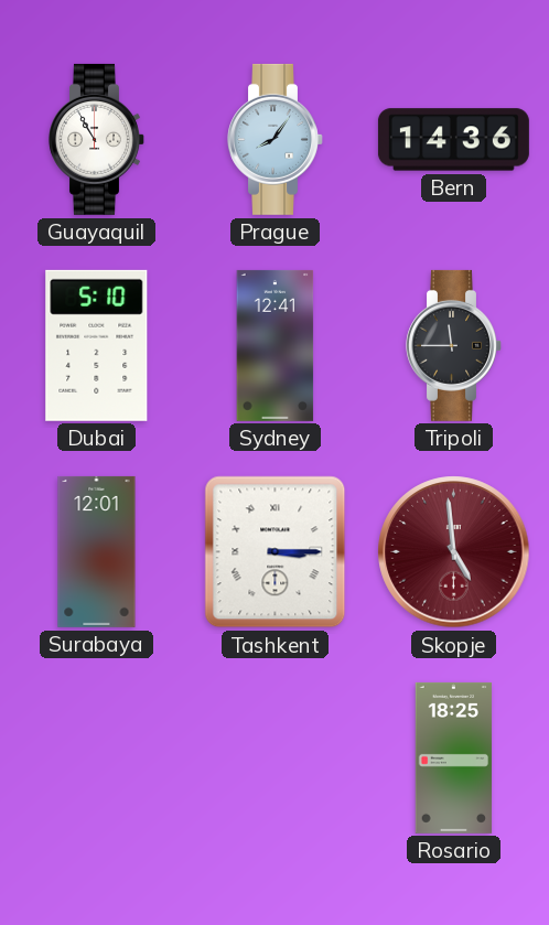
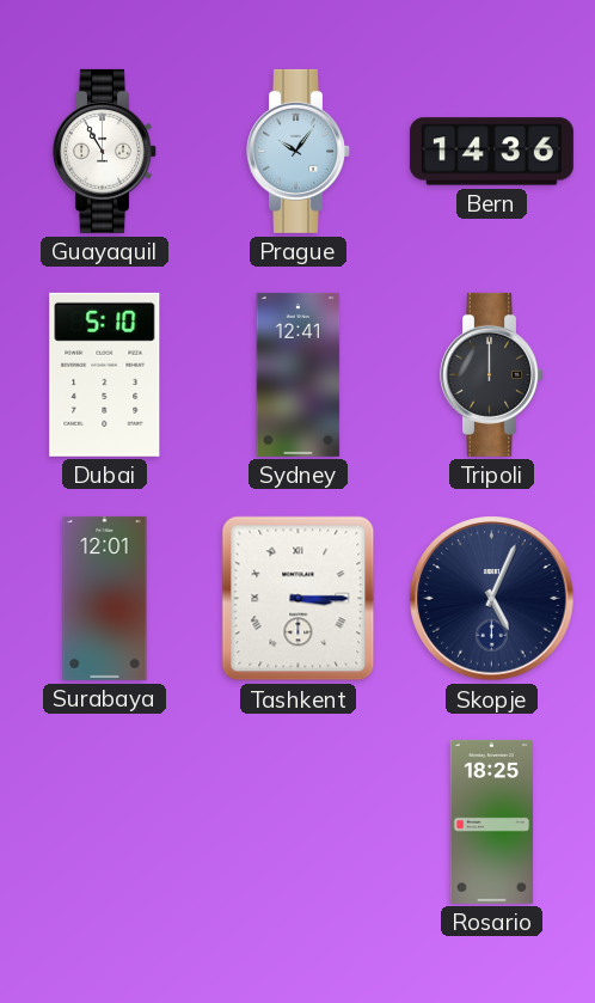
Prague: 8:06 -> 10:06
Tripoli: 11:45 -> 12:00
Skopje: 4:59 -> 5:04
Skopje dial: burgundy -> navy
